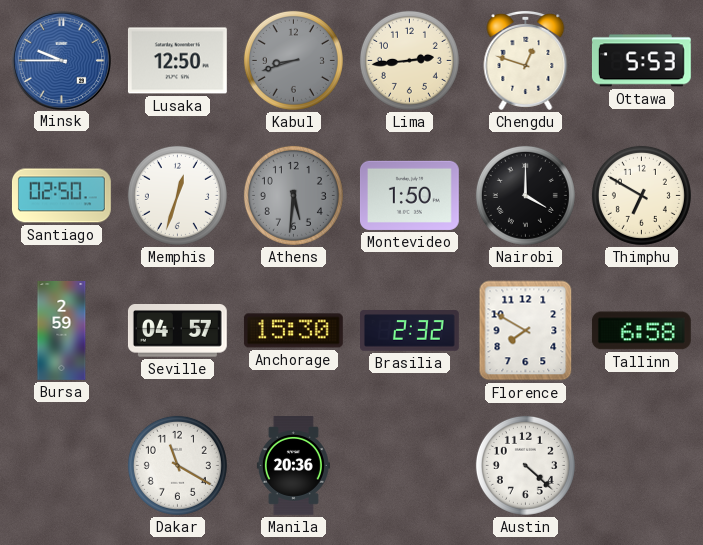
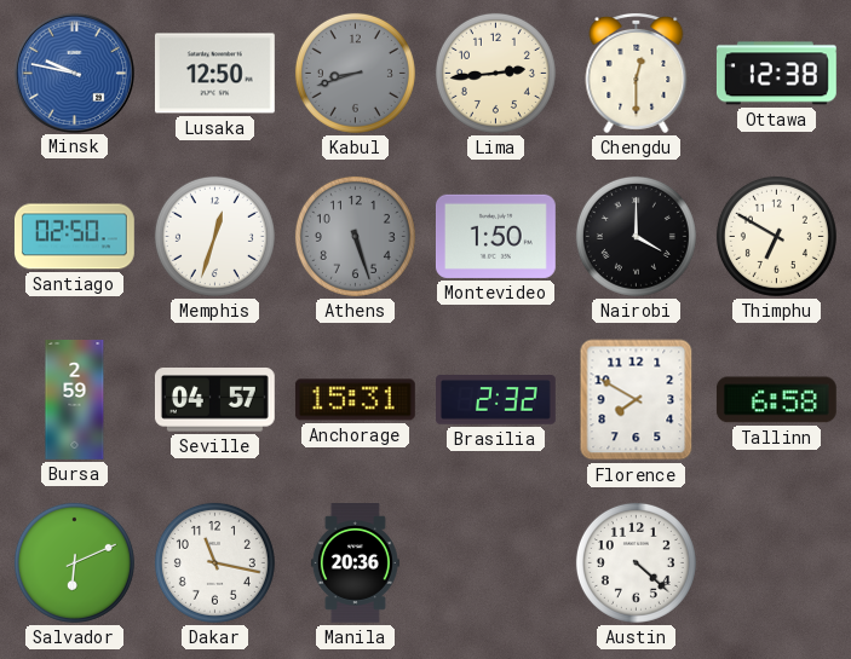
Minsk: 9:45 -> 9:47
Chengdu: 12:48 -> 12:30
Ottawa: 5:53 -> 12:38
Athens: 5:31 -> 5:27
Anchorage: 15:30 -> 15:31
Salvador: none -> 6:11
Dakar: 11:20 -> 11:17
